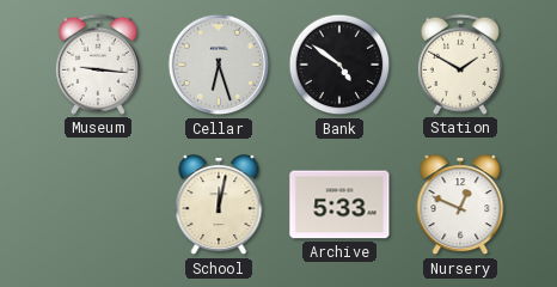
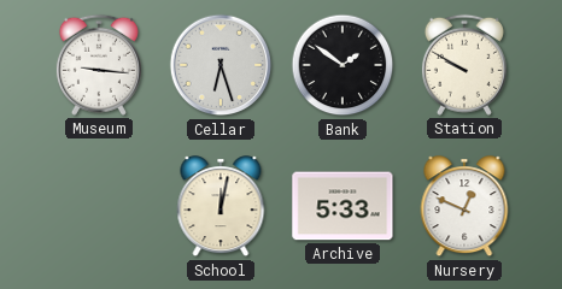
Bank: 4:51 -> 1:51
Station: 1:50 -> 9:50
